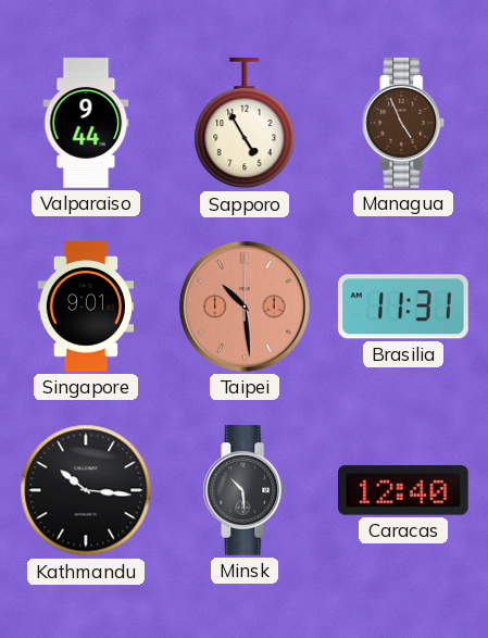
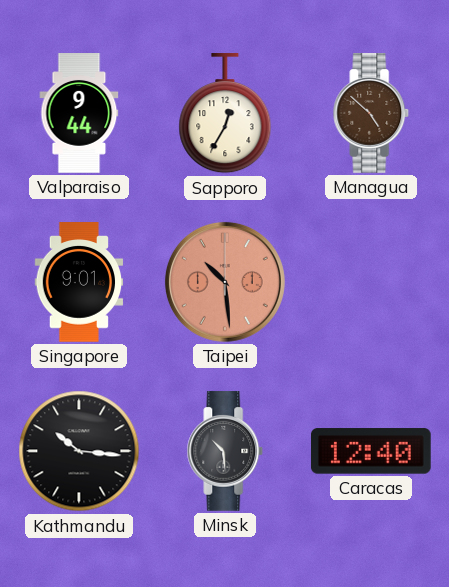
Sapporo: 4:55 -> 12:35
Managua: 4:56 -> 4:52
Brasilia: 11:31 -> none
